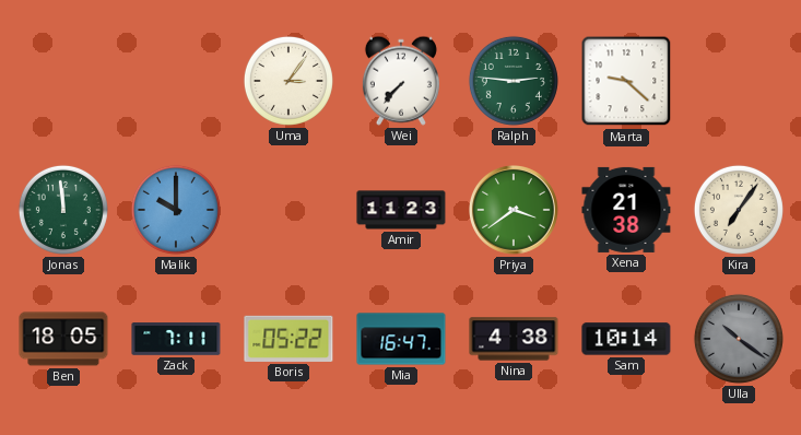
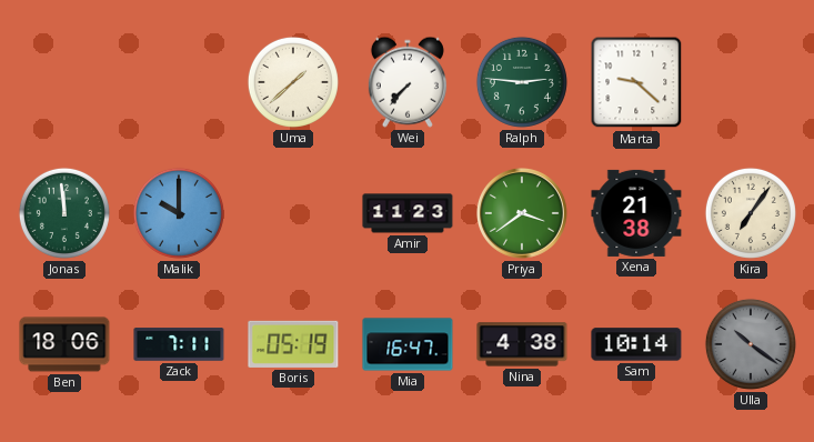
Uma: 3:06 -> 1:38
Ben: 18:05 -> 18:06
Boris: 05:22 -> 05:19
